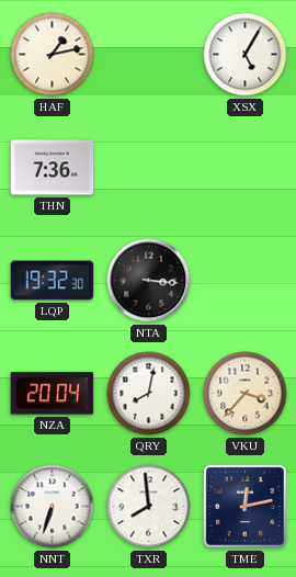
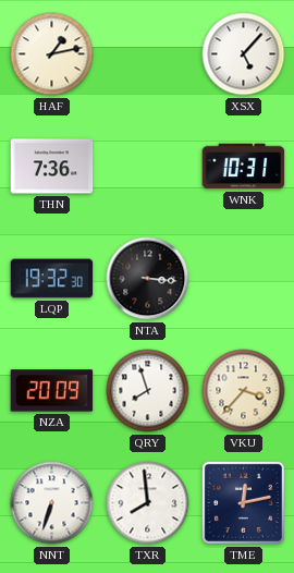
XSX: 5:05 -> 5:07
WNK: none -> 10:31
NZA: 20:04 -> 20:09
QRY: 8:02 -> 7:57
